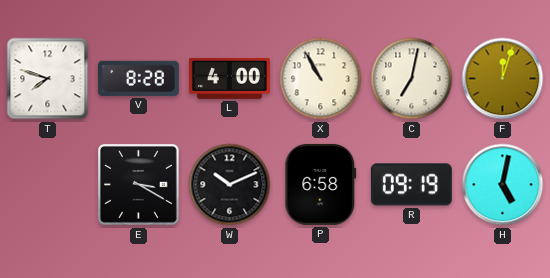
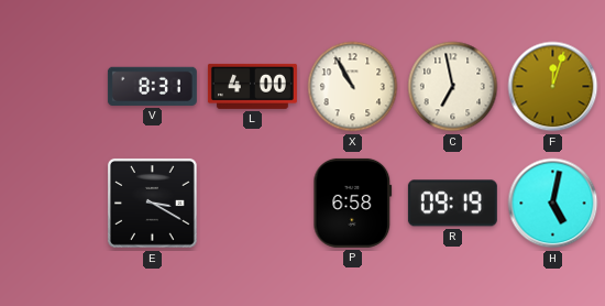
T: 7:48 -> none
V: 8:28 -> 8:31
C: 7:02 -> 6:58
W: 10:11 -> none
